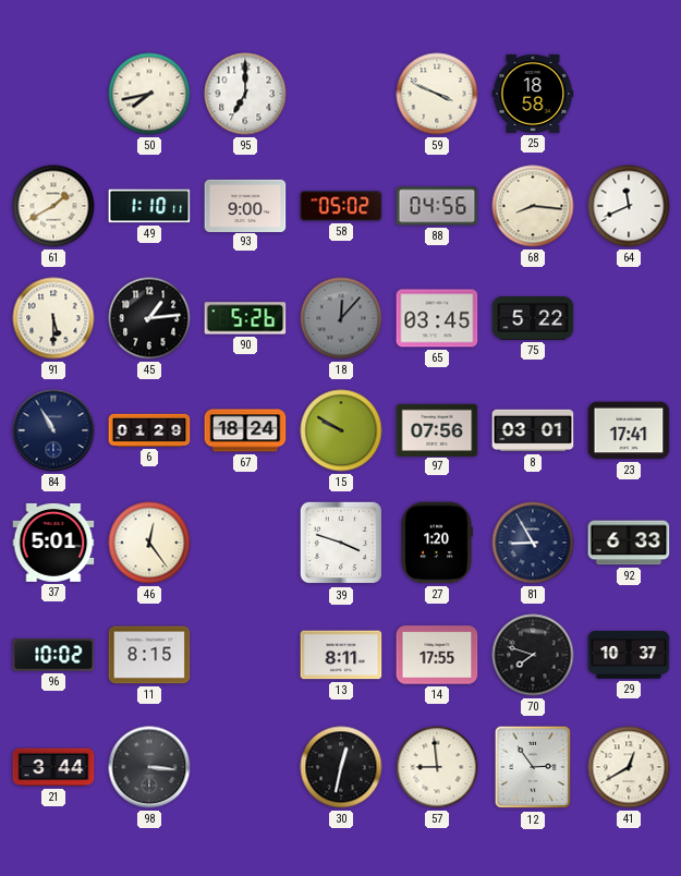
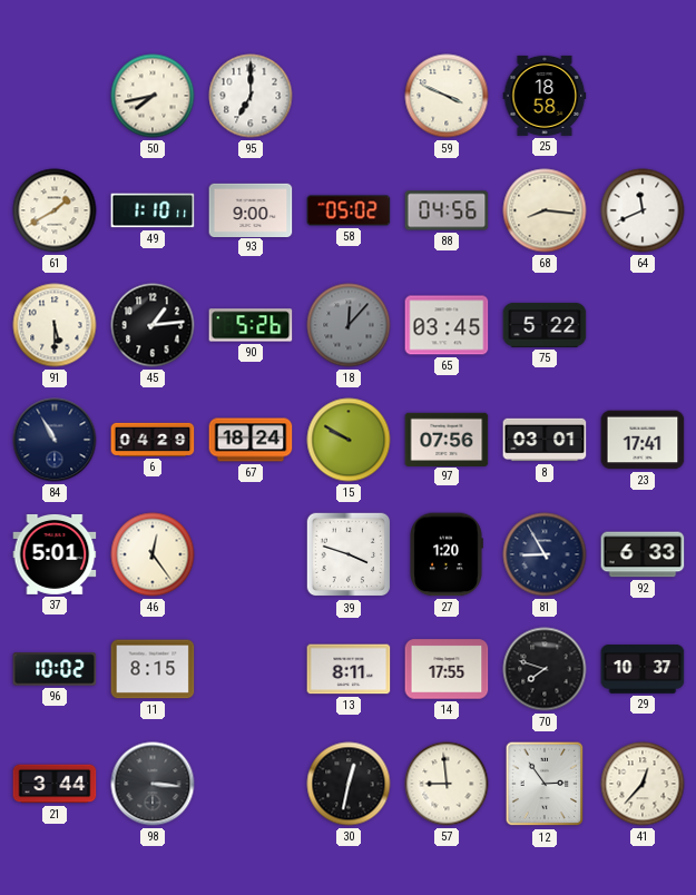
6: 01:29 -> 04:29
41: 12:40 -> 12:37
